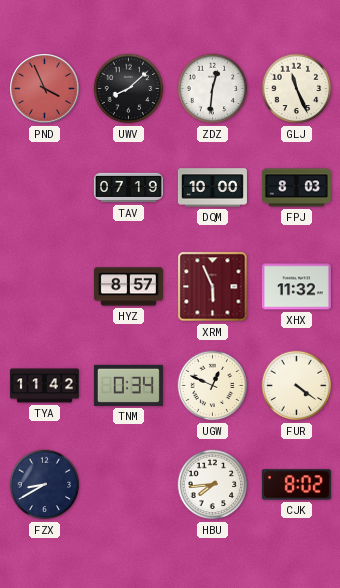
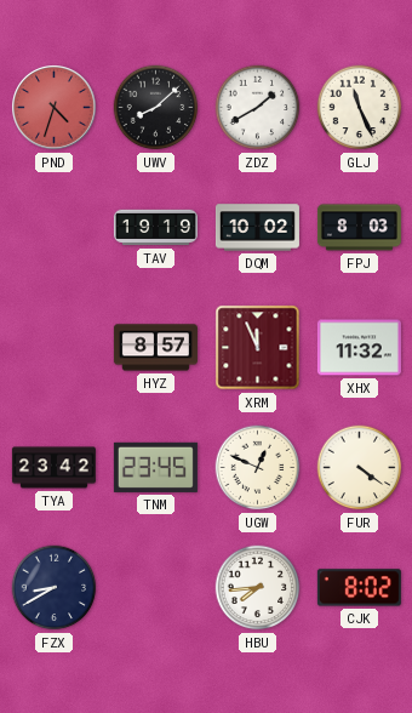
PND: 3:56 -> 4:33
ZDZ: 12:31 -> 1:40
TAV: 07:19 -> 19:19
DQM: 10:00 -> 10:02
XRM: 5:56 -> 11:56
TYA: 11:42 -> 23:42
TNM: 0:34 -> 23:45
